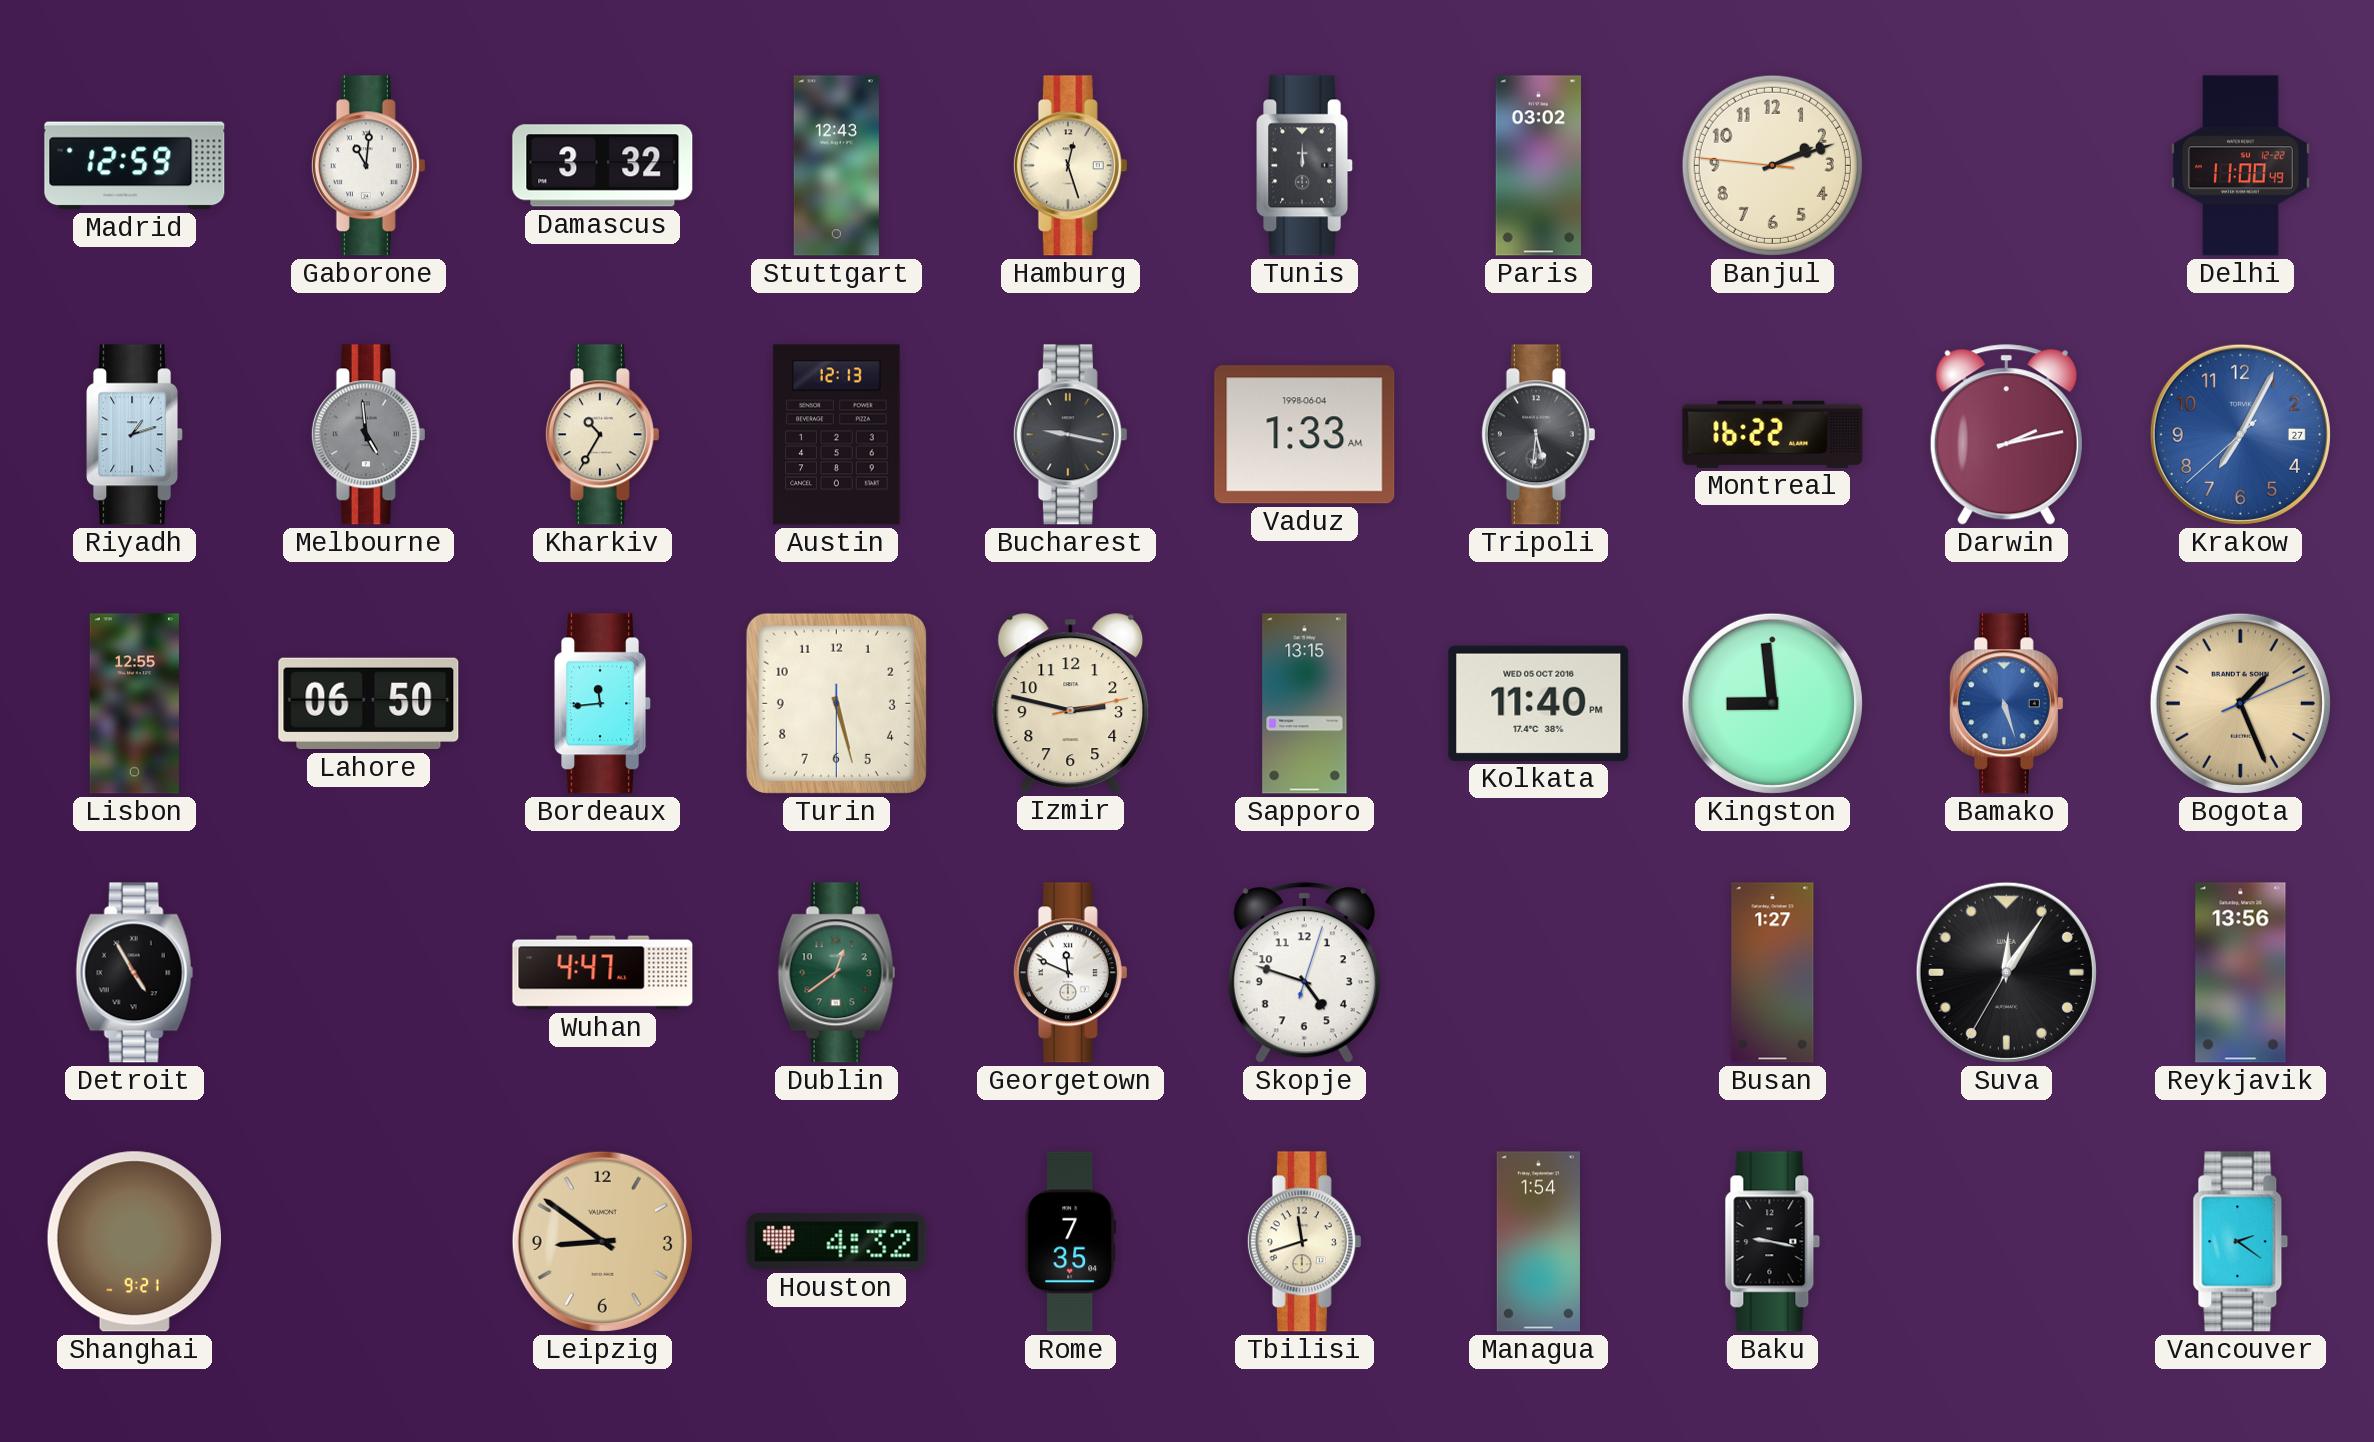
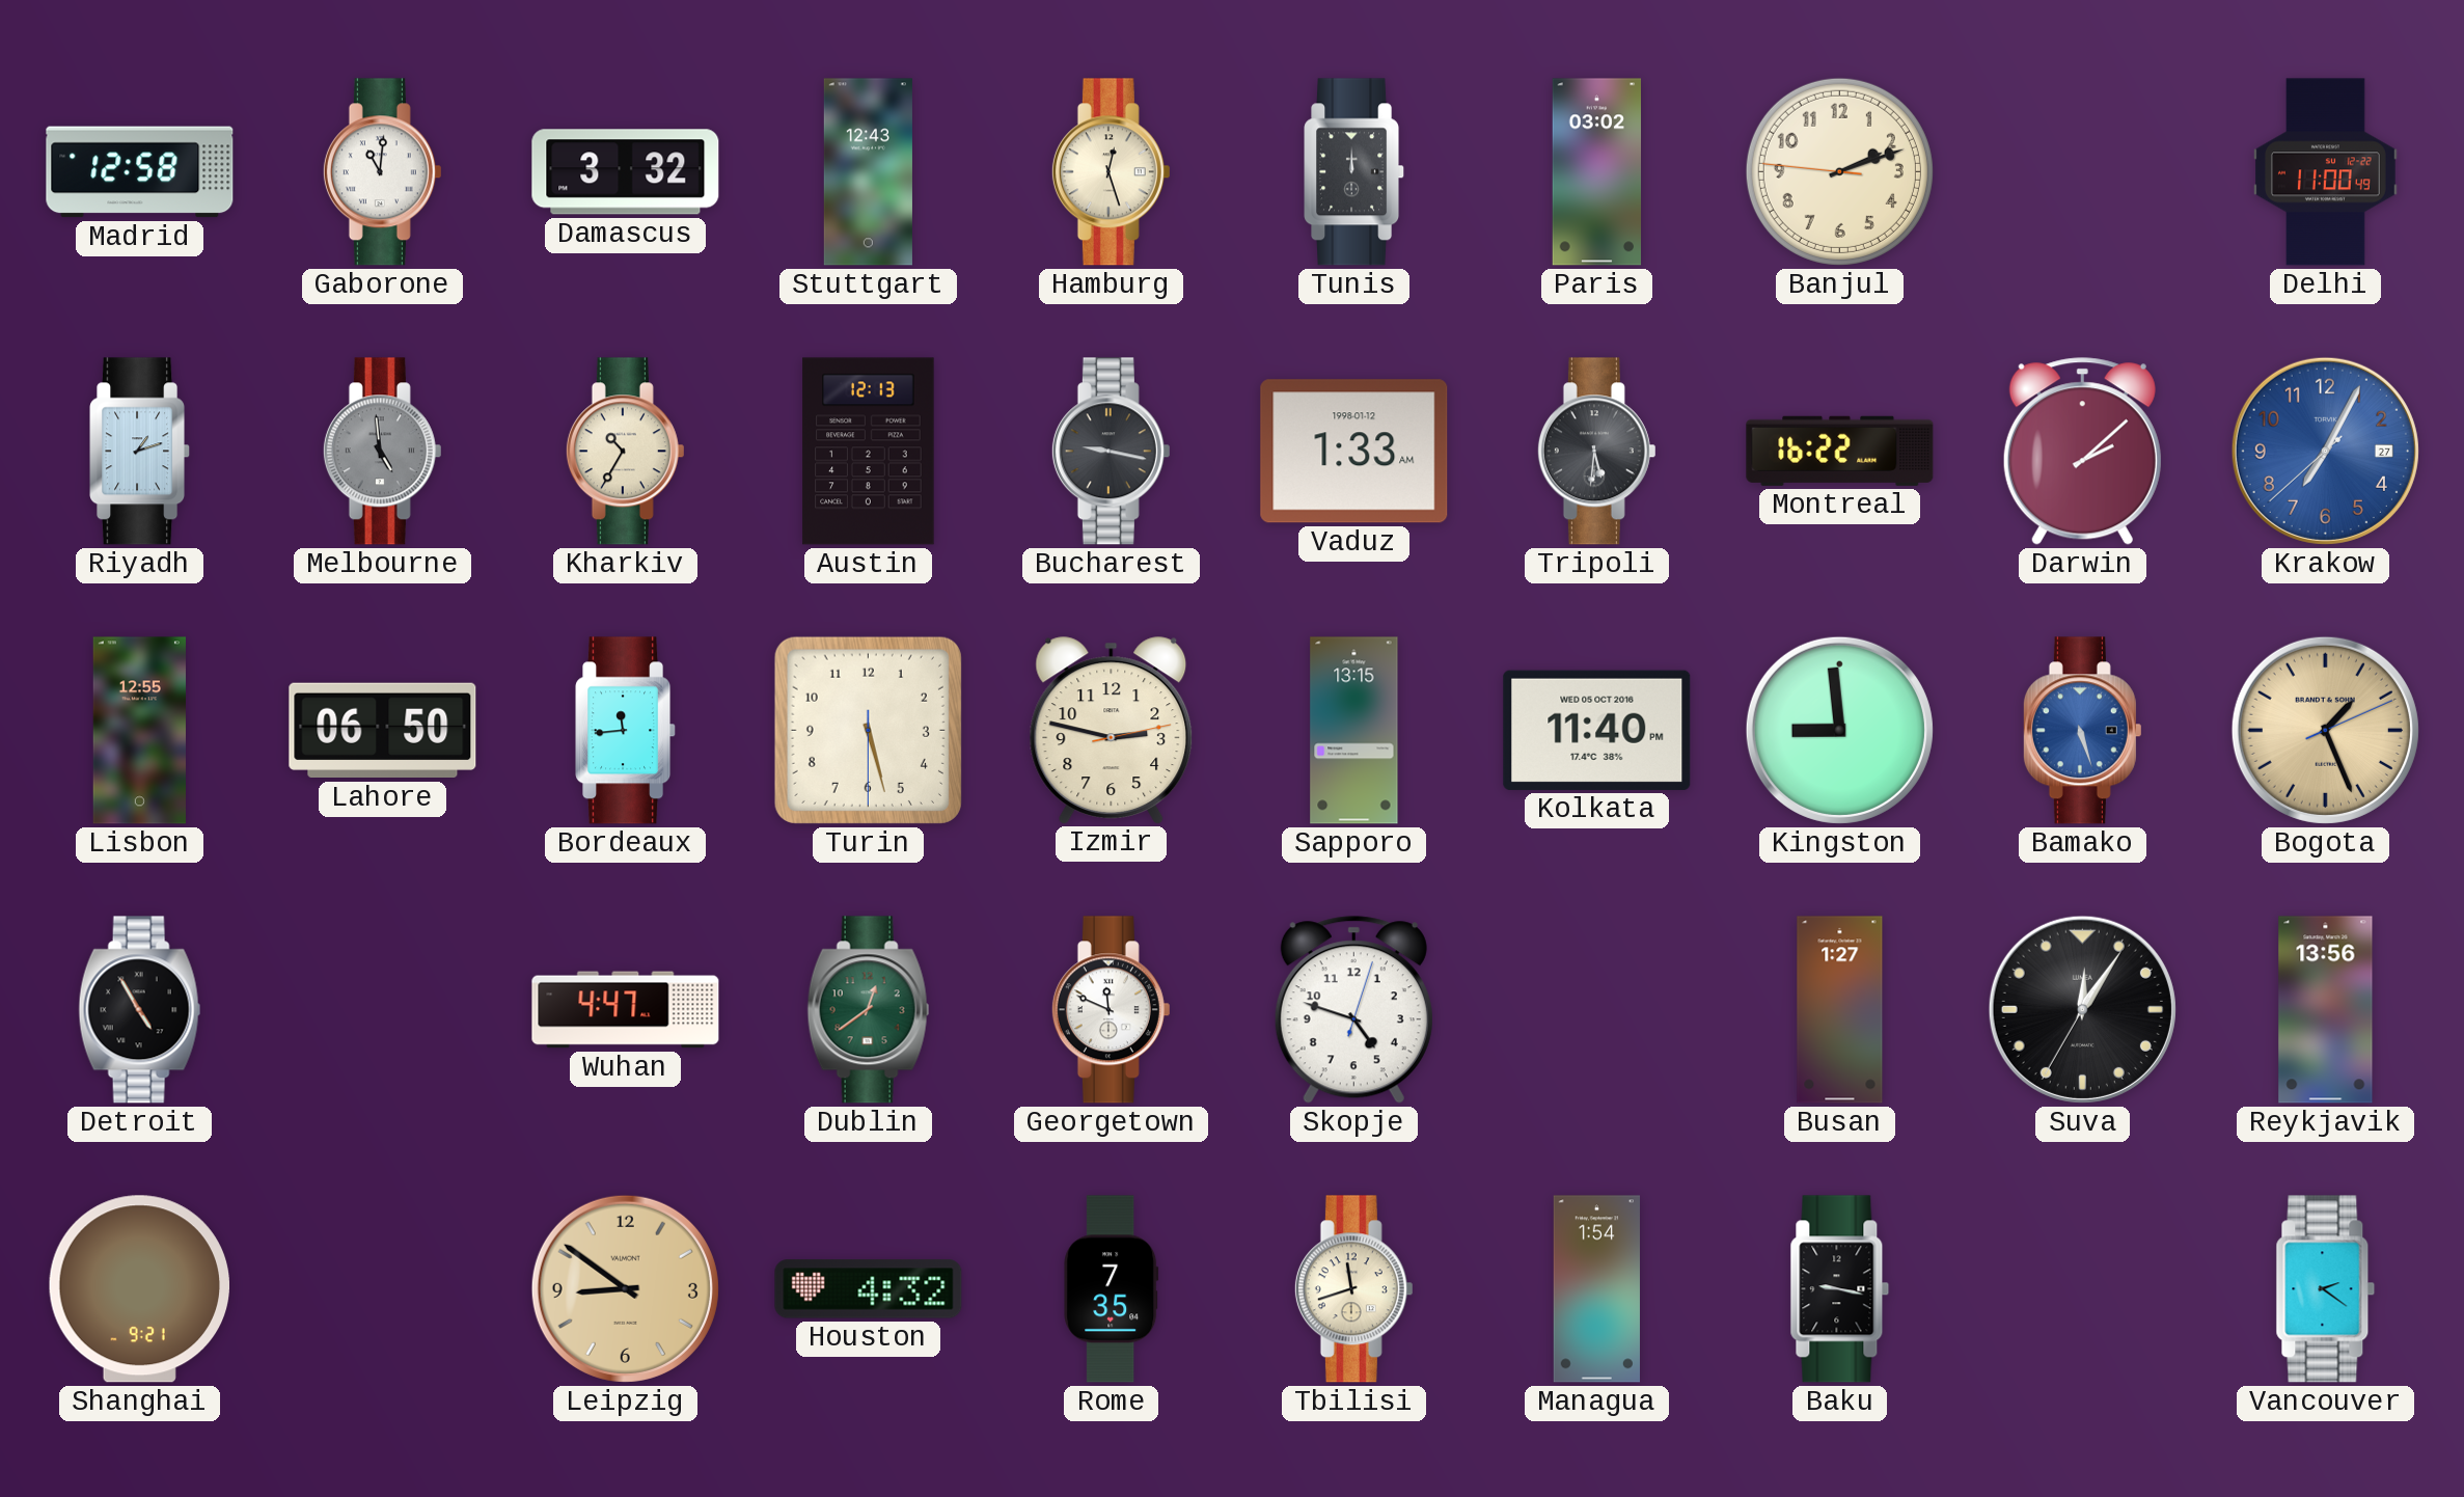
Madrid: 12:59 -> 12:58
Vaduz date: 1998-06-04 -> 1998-01-12
Darwin: 2:13 -> 2:08
